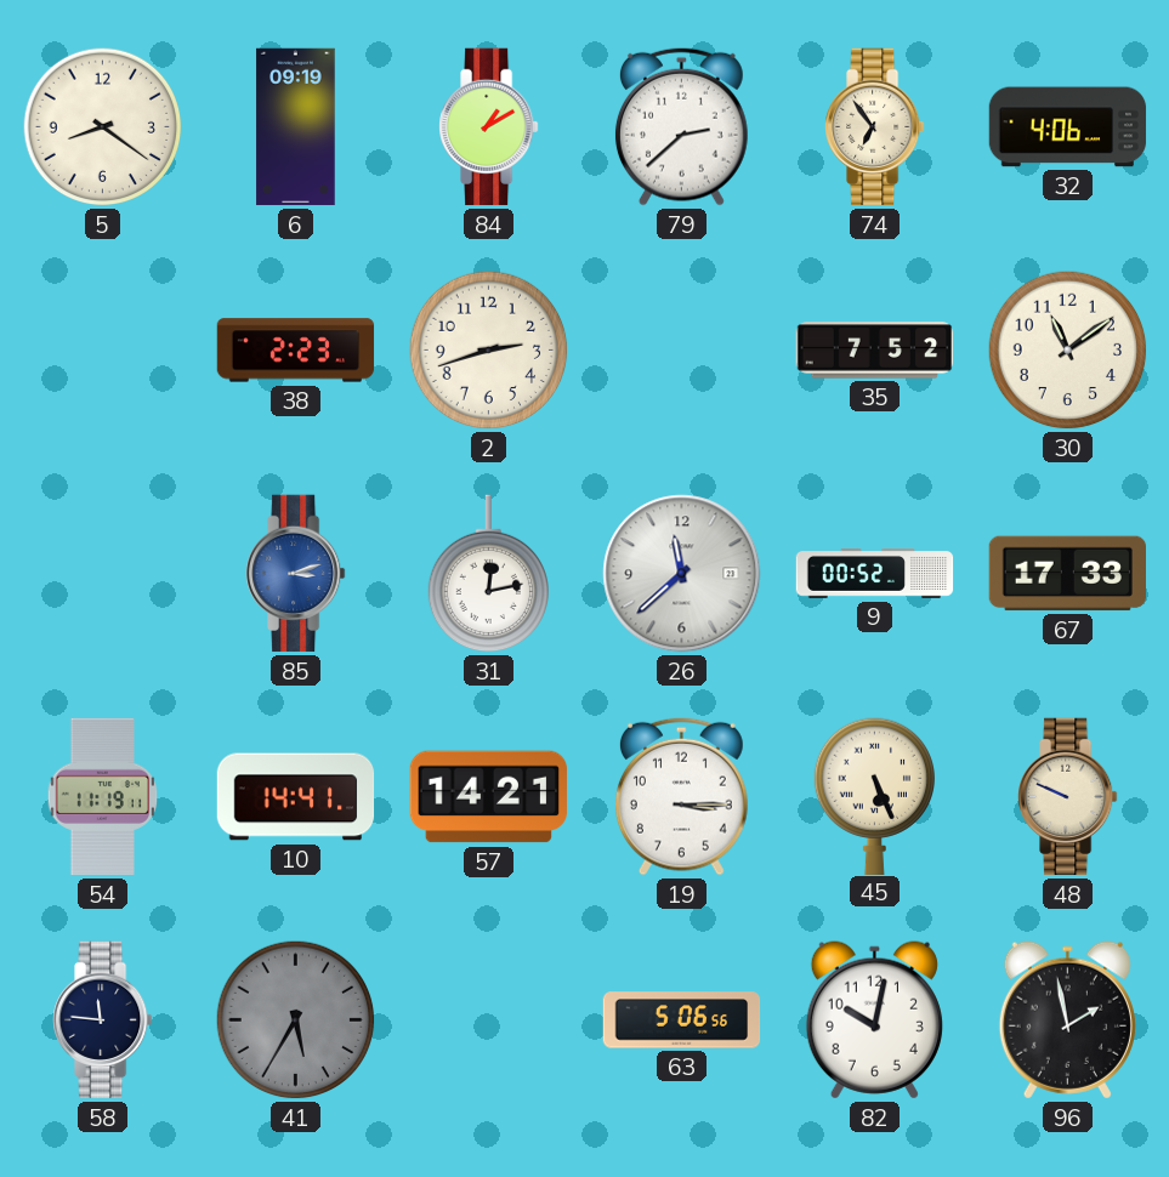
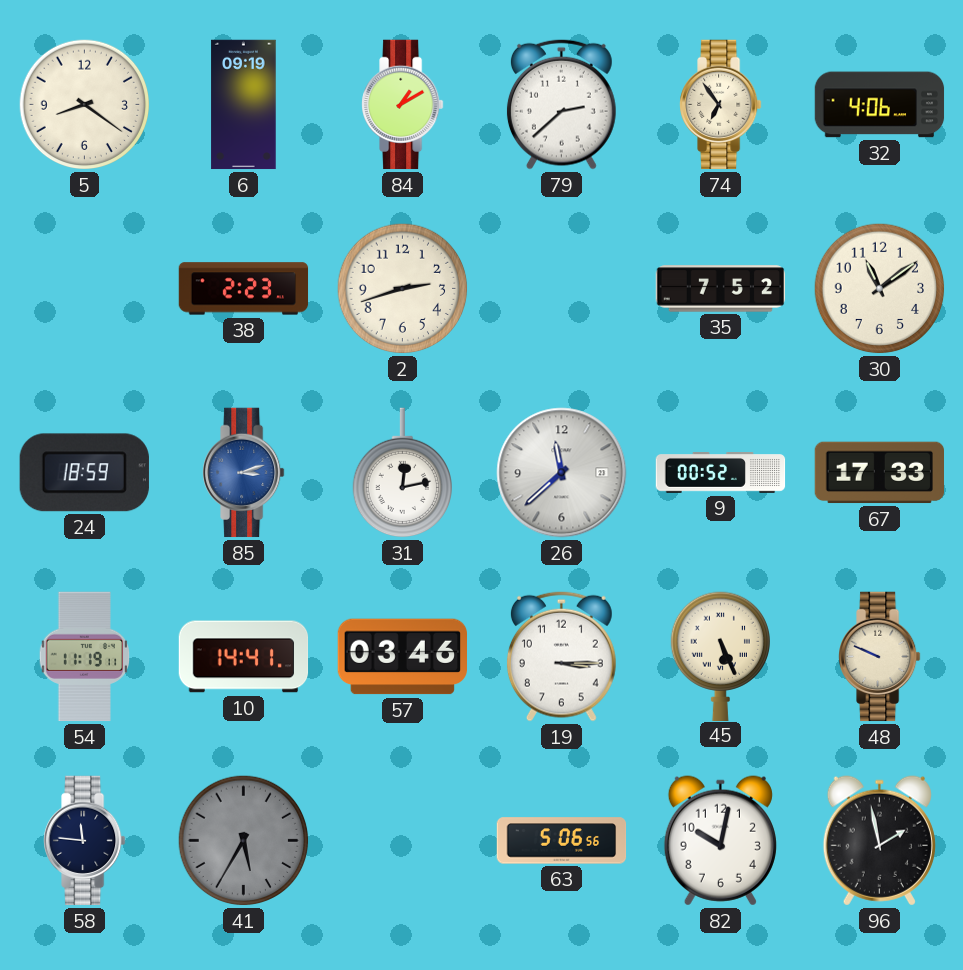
24: none -> 18:59
57: 14:21 -> 03:46
